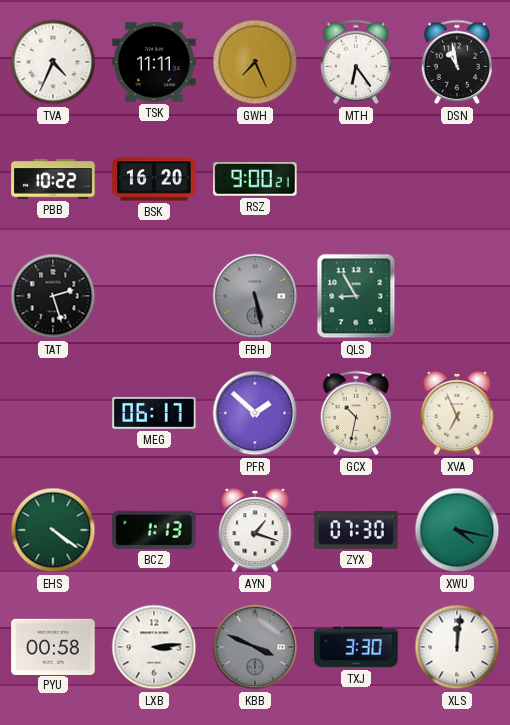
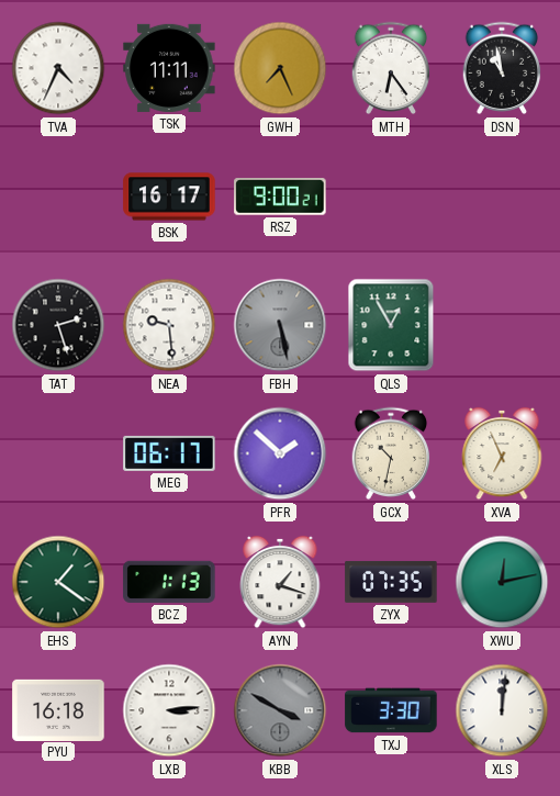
PBB: 10:22 -> none
BSK: 16:20 -> 16:17
NEA: none -> 9:29
QLS: 8:55 -> 12:55
EHS: 4:21 -> 1:21
ZYX: 07:30 -> 07:35
XWU: 4:17 -> 12:13
PYU: 00:58 -> 16:18
KBB: 3:49 -> 3:50
